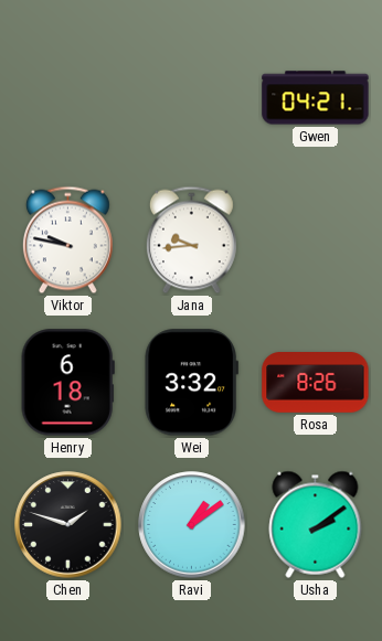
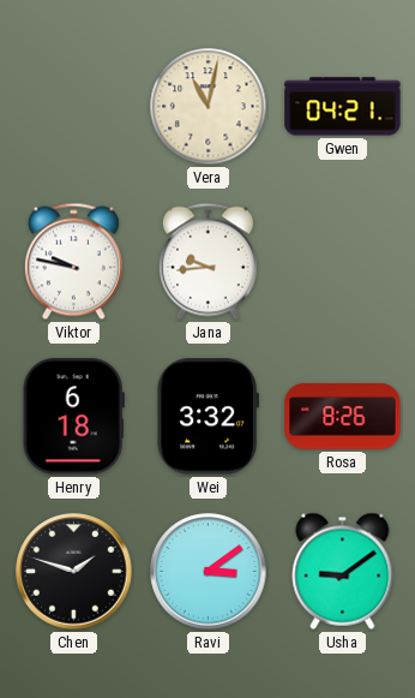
Vera: none -> 11:02
Ravi: 1:09 -> 3:09
Usha: 2:09 -> 9:09
